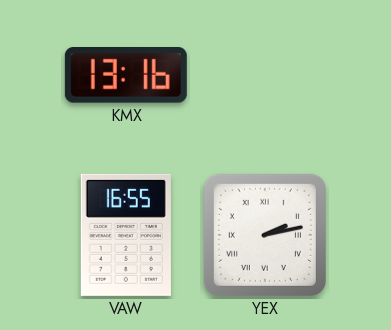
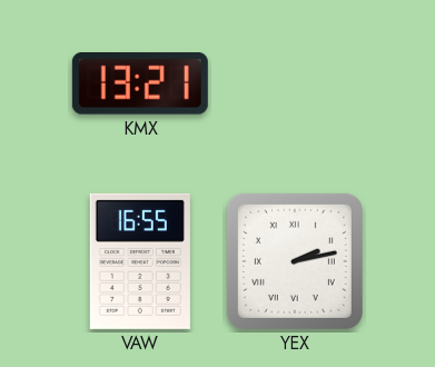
KMX: 13:16 -> 13:21
